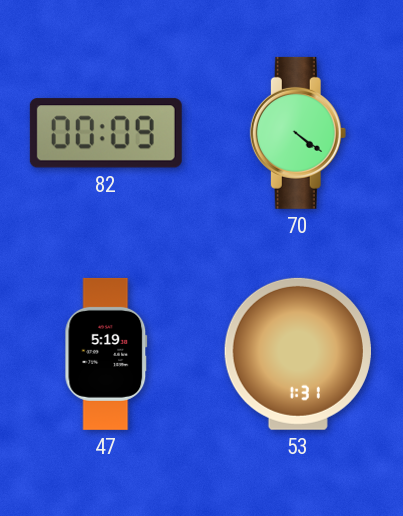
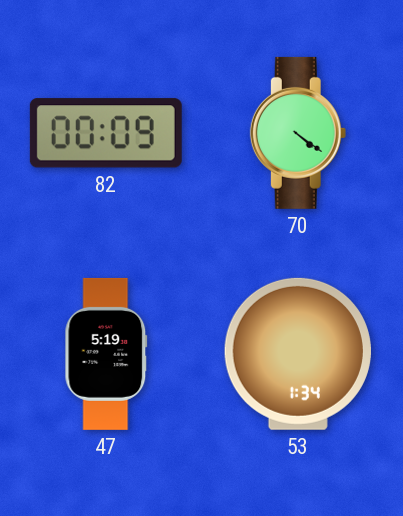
53: 1:31 -> 1:34
